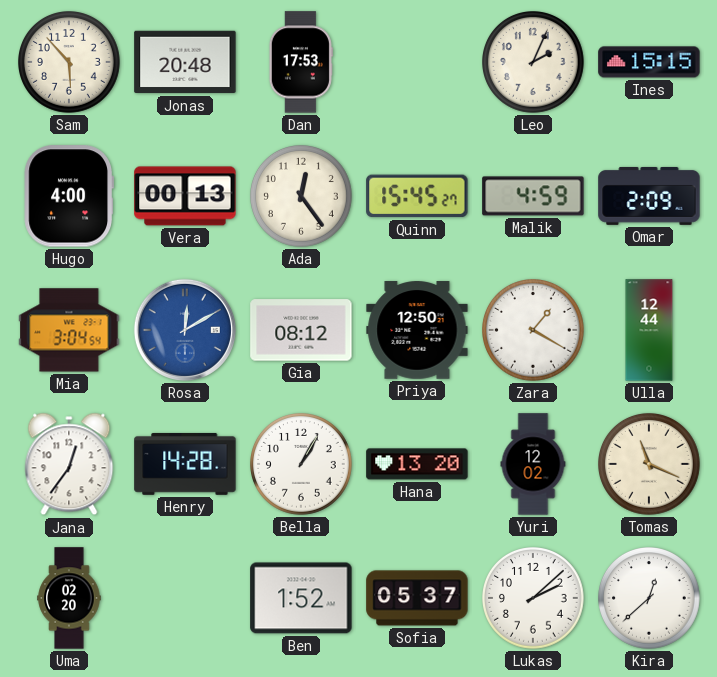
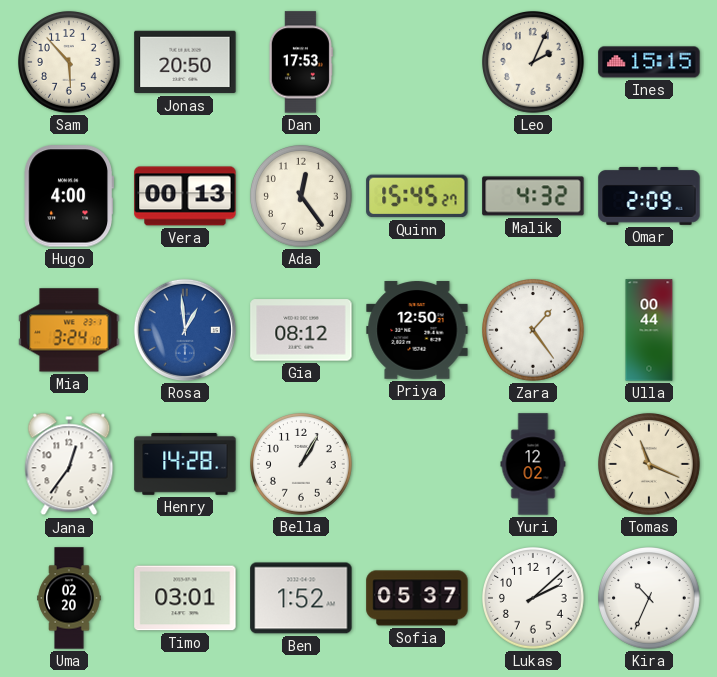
Jonas: 20:48 -> 20:50
Malik: 4:59 -> 4:32
Mia: 3:04 -> 3:24
Rosa: 12:10 -> 12:59
Zara: 1:20 -> 1:24
Ulla: 12:44 -> 00:44
Hana: 13:20 -> none
Timo: none -> 03:01
Kira: 12:38 -> 10:34
